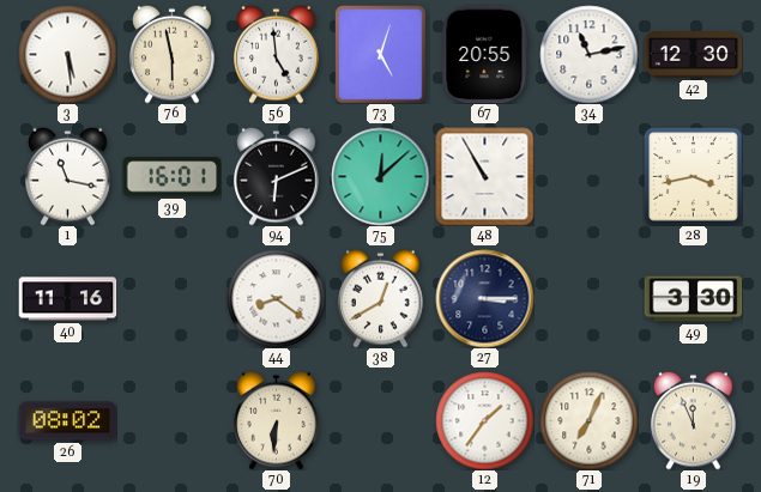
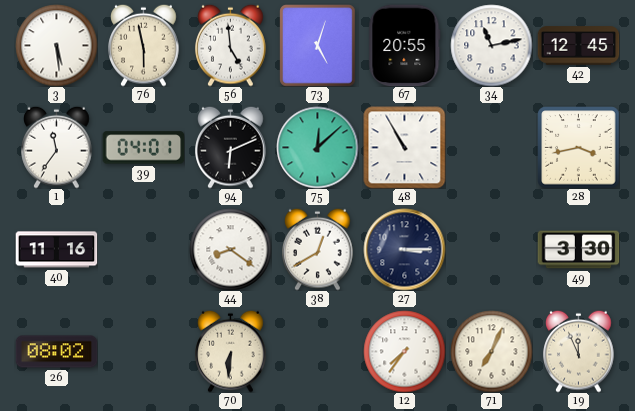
42: 12:30 -> 12:45
1: 11:17 -> 11:36
39: 16:01 -> 04:01
12: 1:36 -> 7:36
